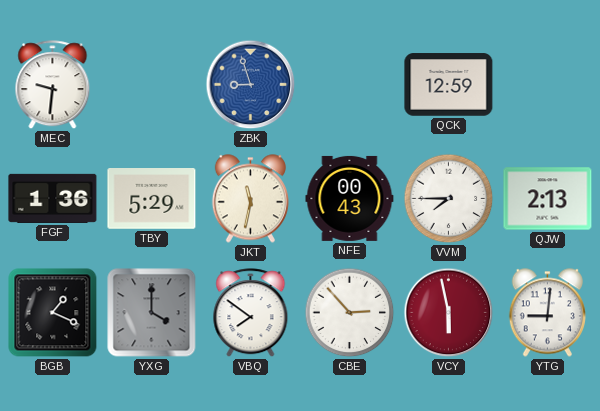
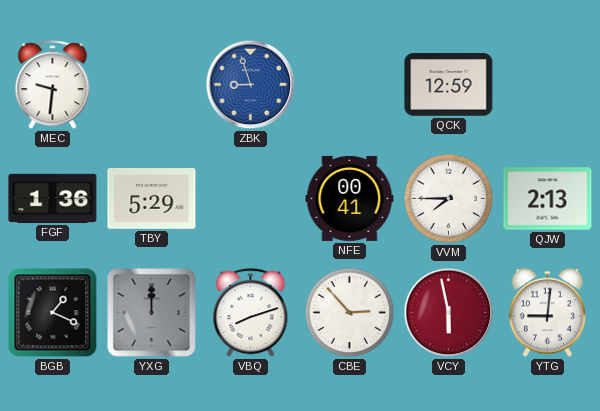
JKT: 11:32 -> none
NFE: 00:43 -> 00:41
YXG: 4:00 -> 12:00
VBQ: 7:51 -> 8:12
